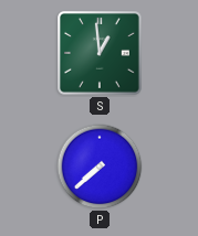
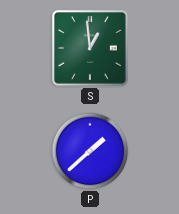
P: 7:38 -> 1:38
